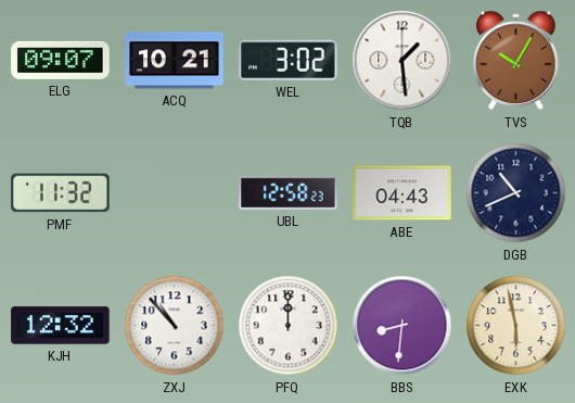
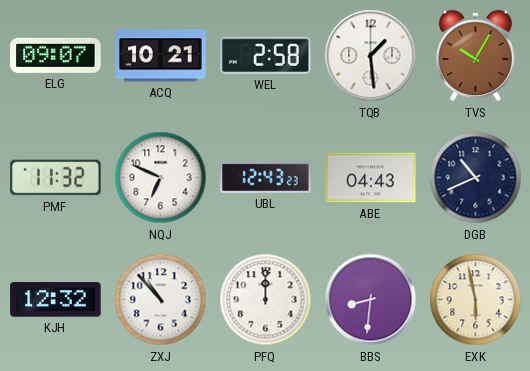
WEL: 3:02 -> 2:58
NQJ: none -> 6:49
UBL: 12:58 -> 12:43
